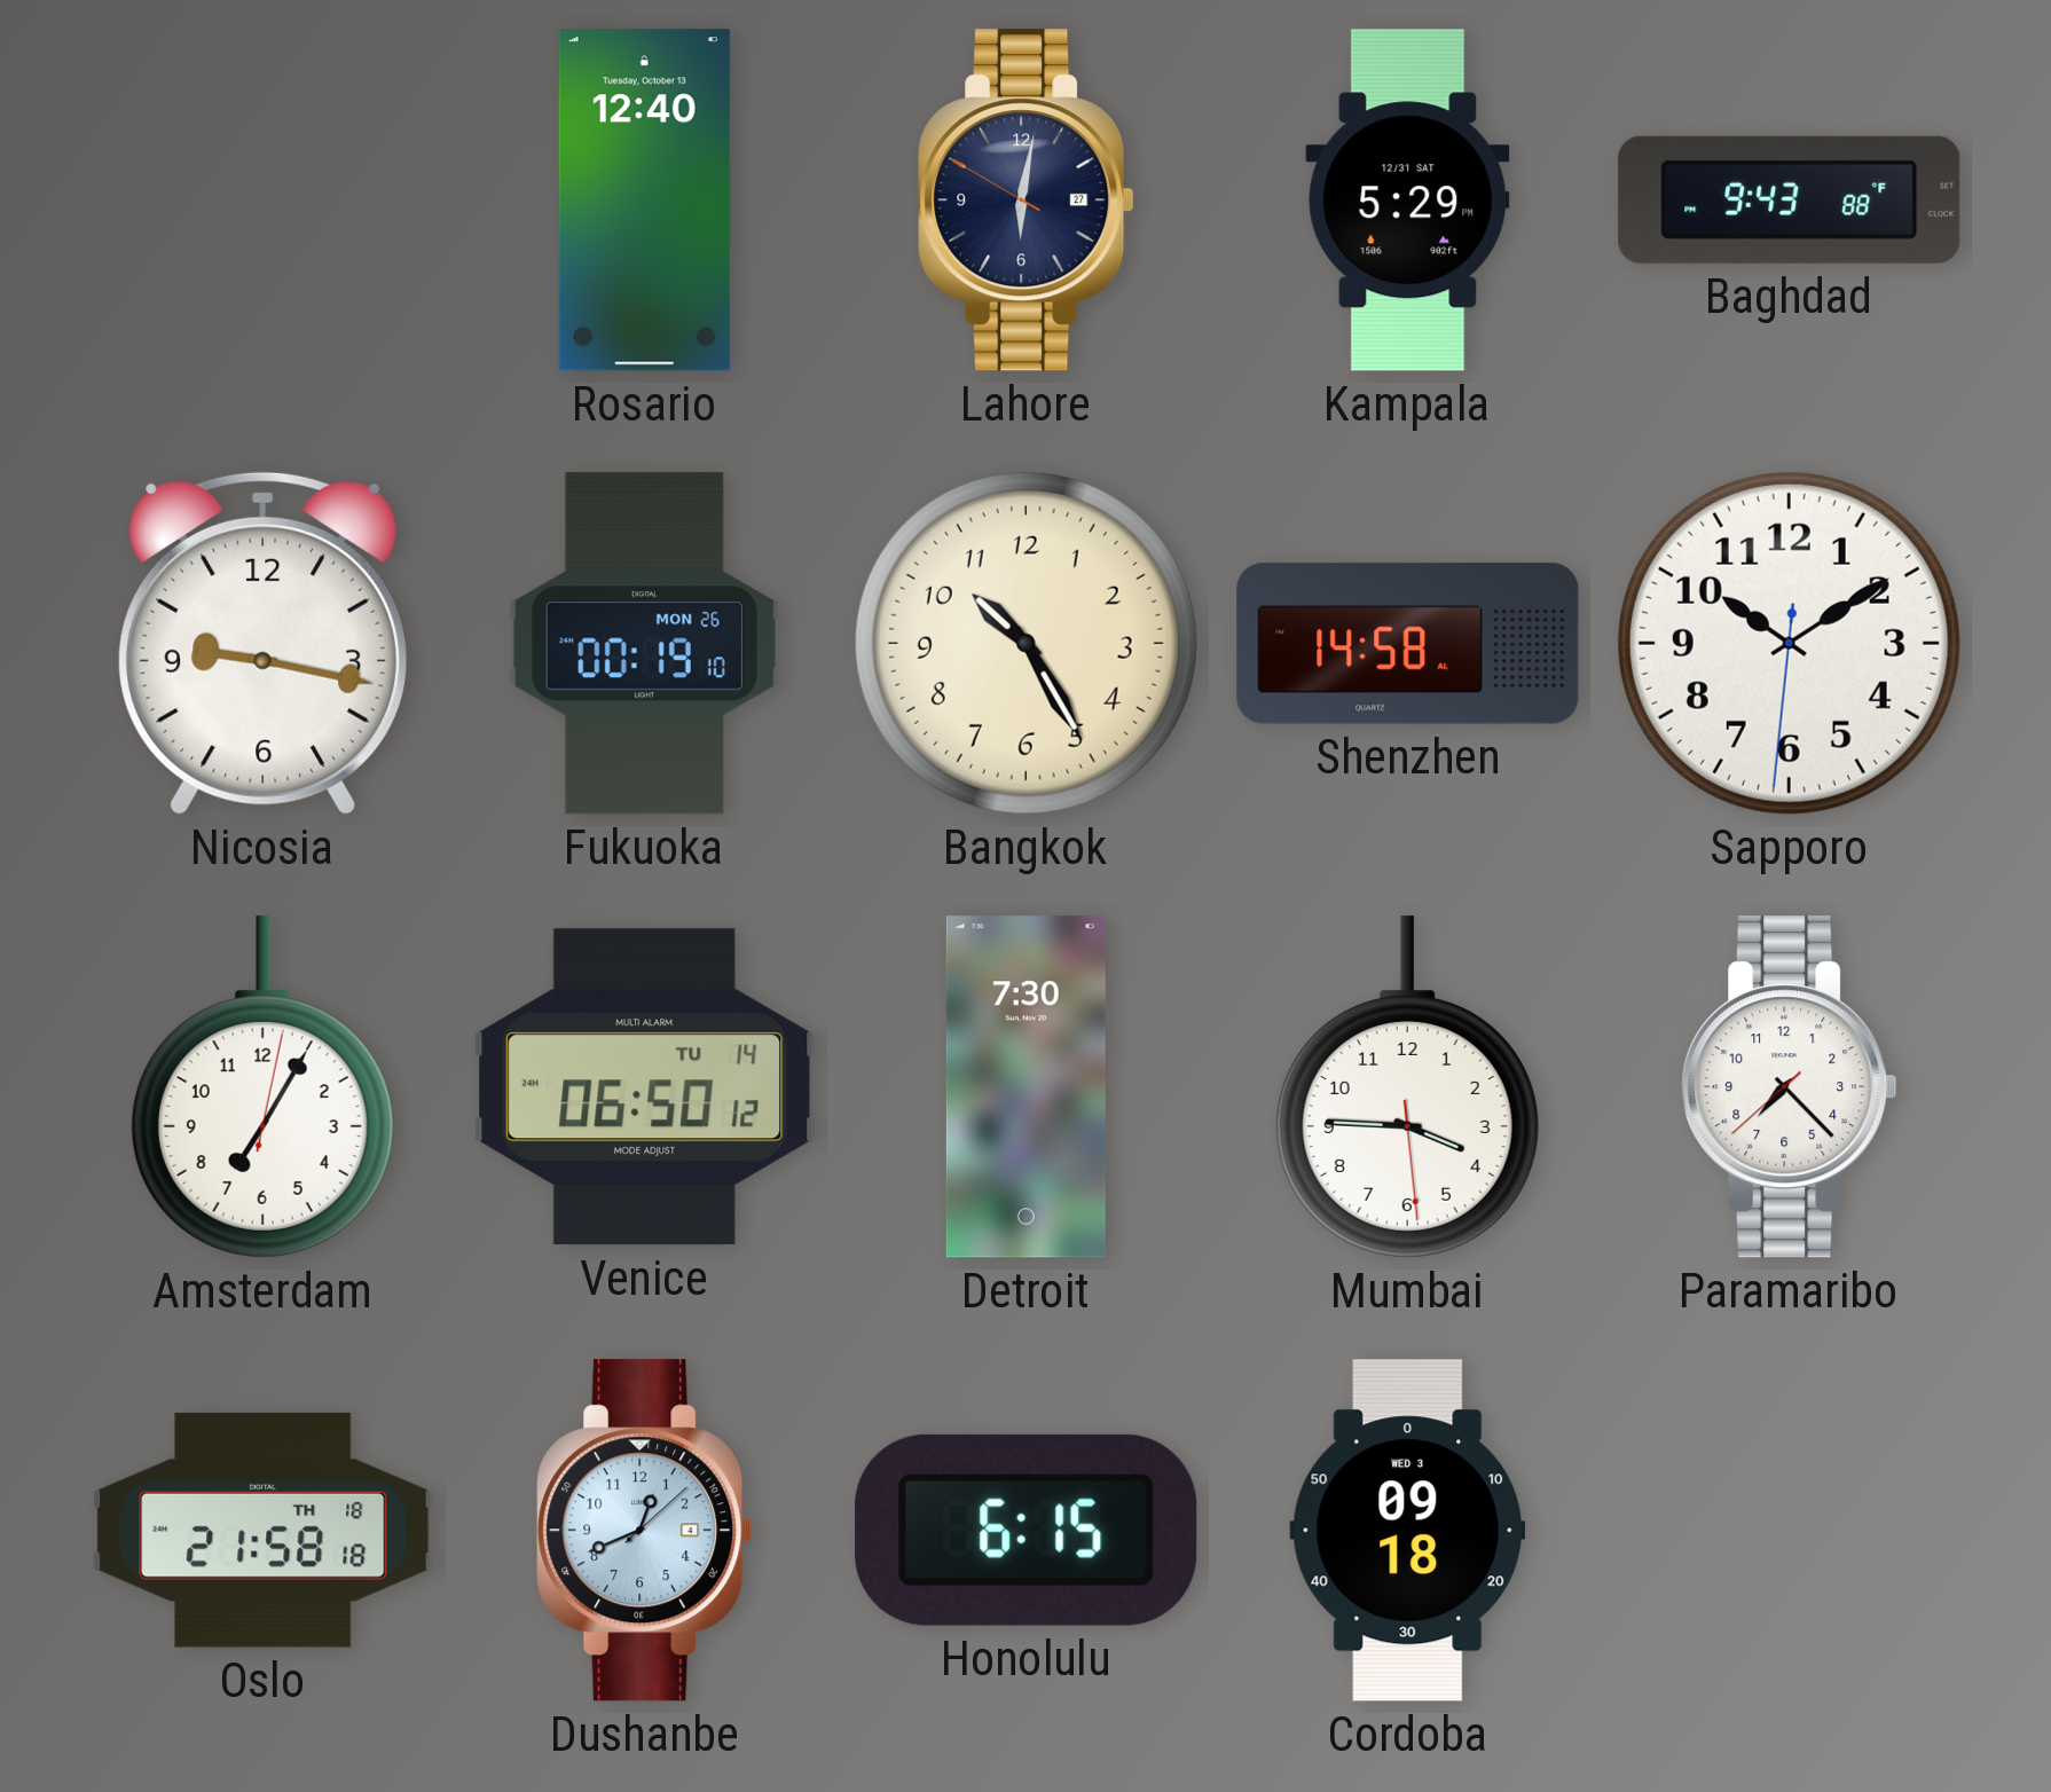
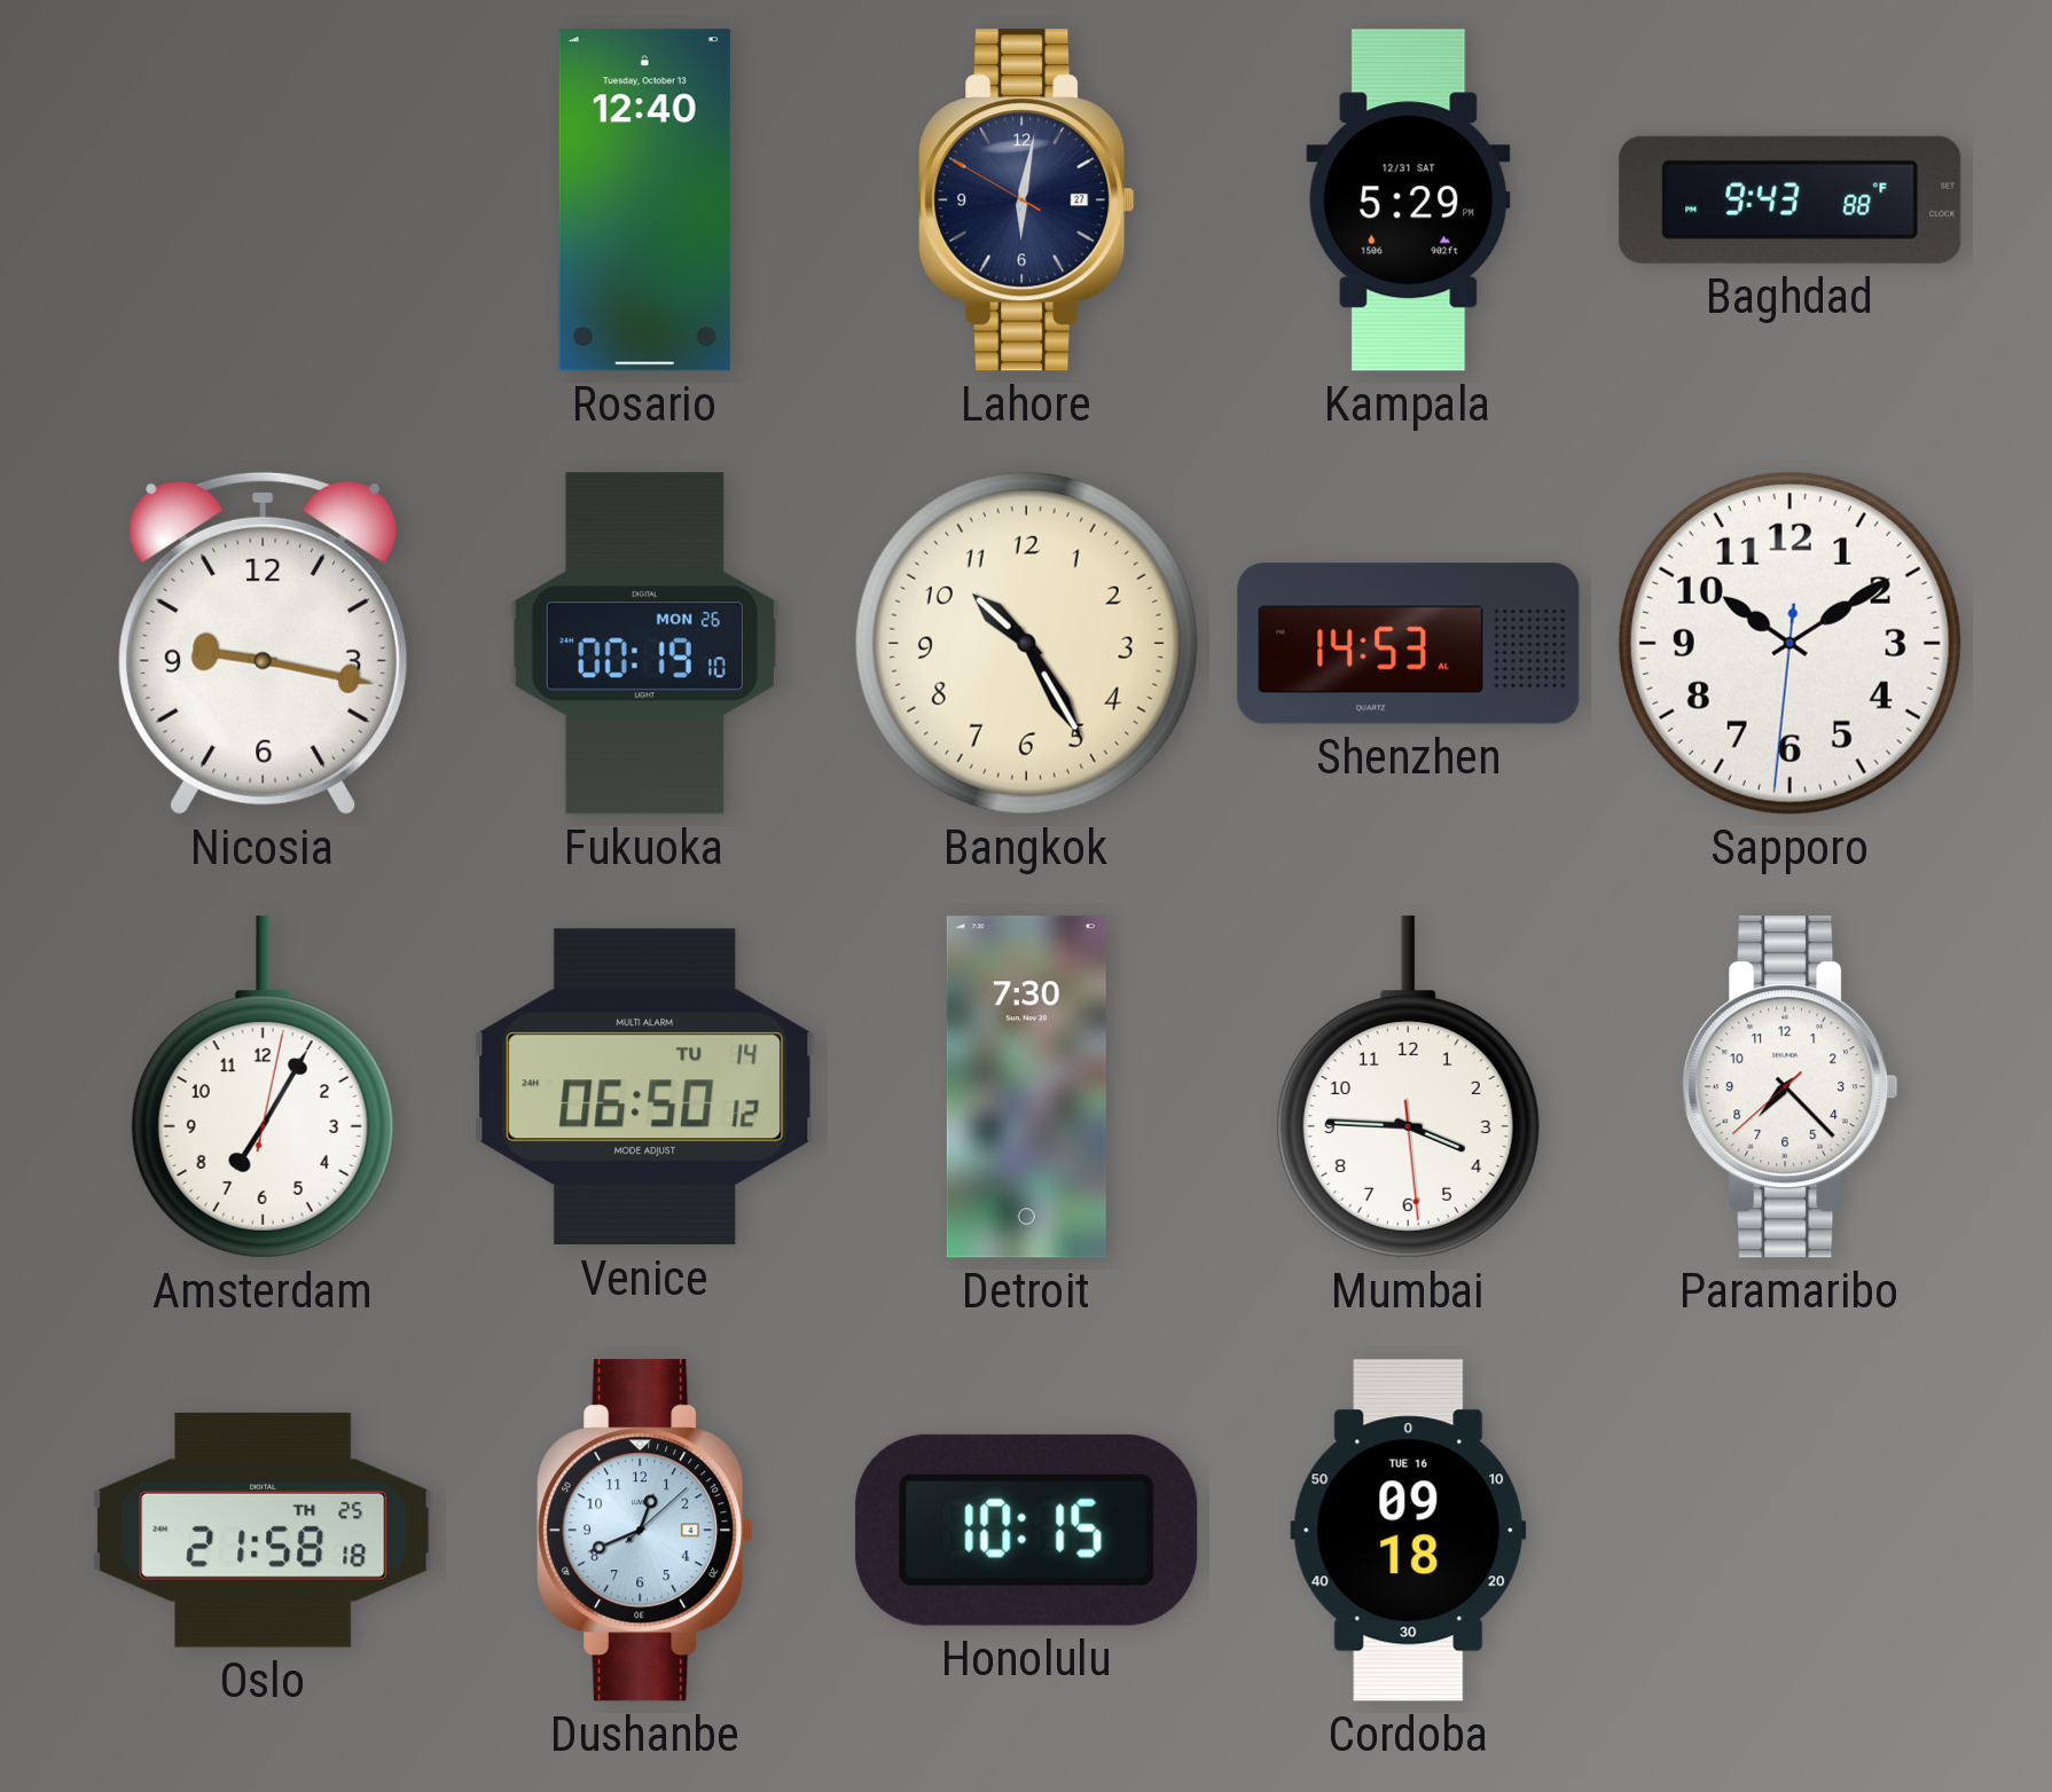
Shenzhen: 14:58 -> 14:53
Oslo date: TH 18 -> TH 25
Honolulu: 6:15 -> 10:15
Cordoba date: WED 3 -> TUE 16
